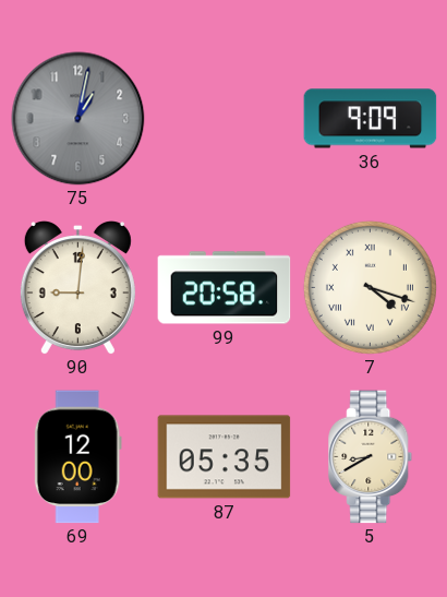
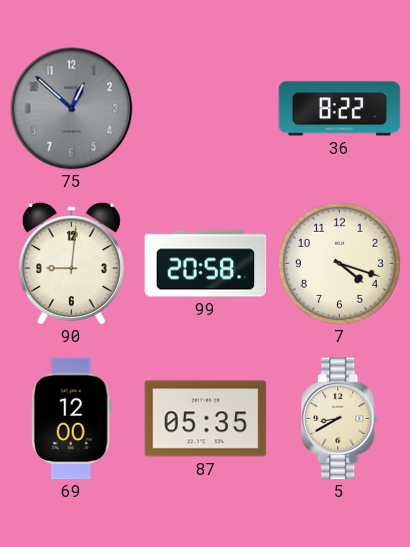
75: 1:02 -> 12:52
36: 9:09 -> 8:22
7 numerals: Roman -> Arabic
